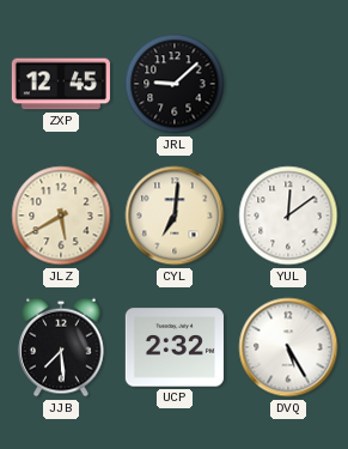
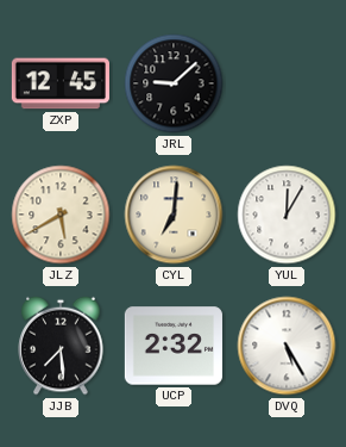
YUL: 12:09 -> 12:05
